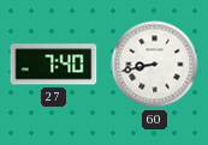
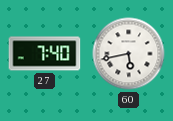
60: 8:43 -> 5:43
